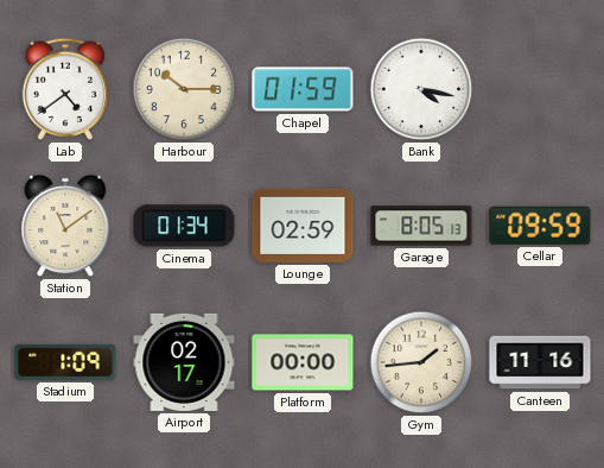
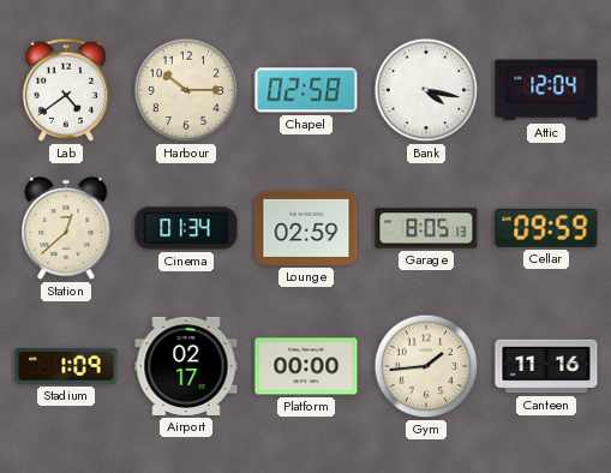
Chapel: 01:59 -> 02:58
Attic: none -> 12:04
Station: 11:09 -> 12:38
